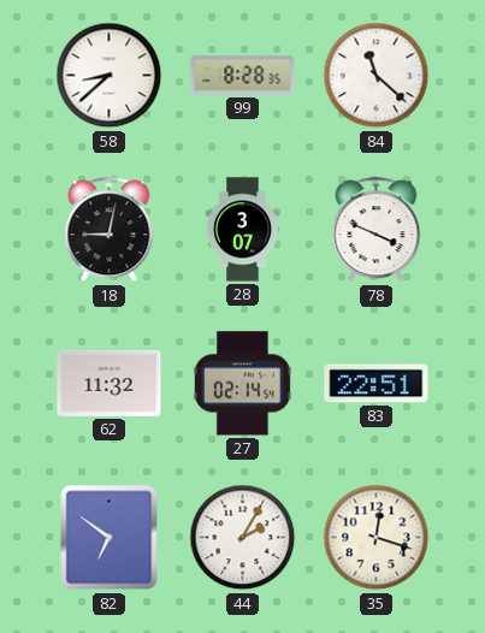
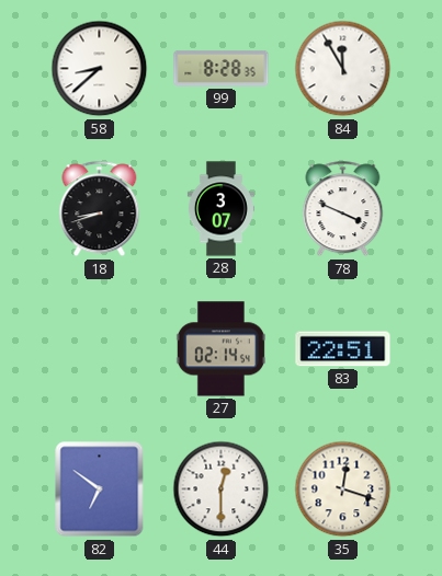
84: 11:22 -> 11:55
18: 9:02 -> 8:42
62: 11:32 -> none
44: 2:05 -> 12:30
